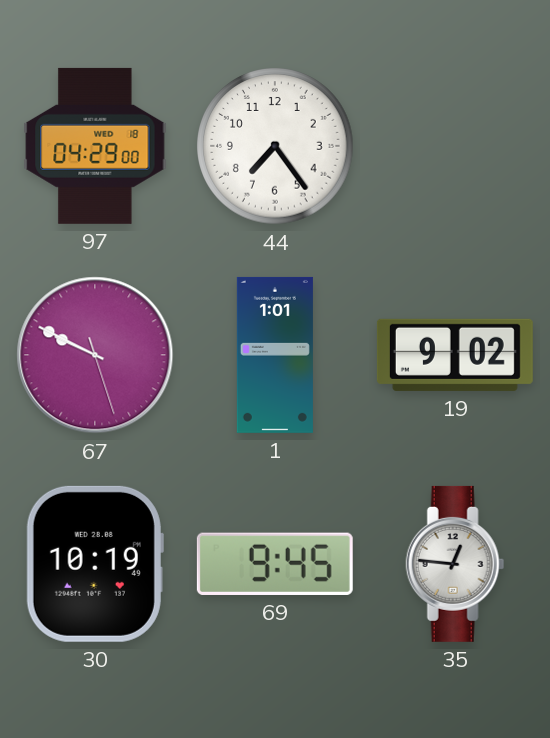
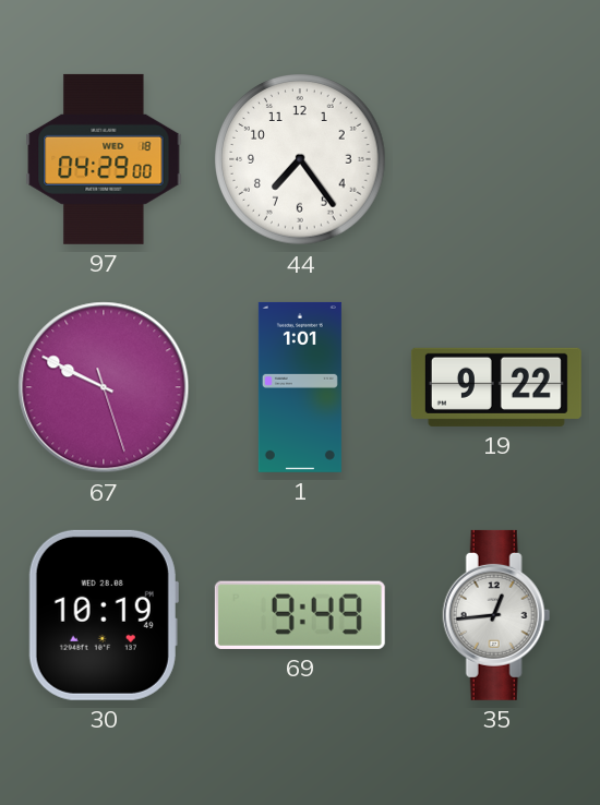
19: 9:02 -> 9:22
69: 9:45 -> 9:49
35: 12:46 -> 12:44
